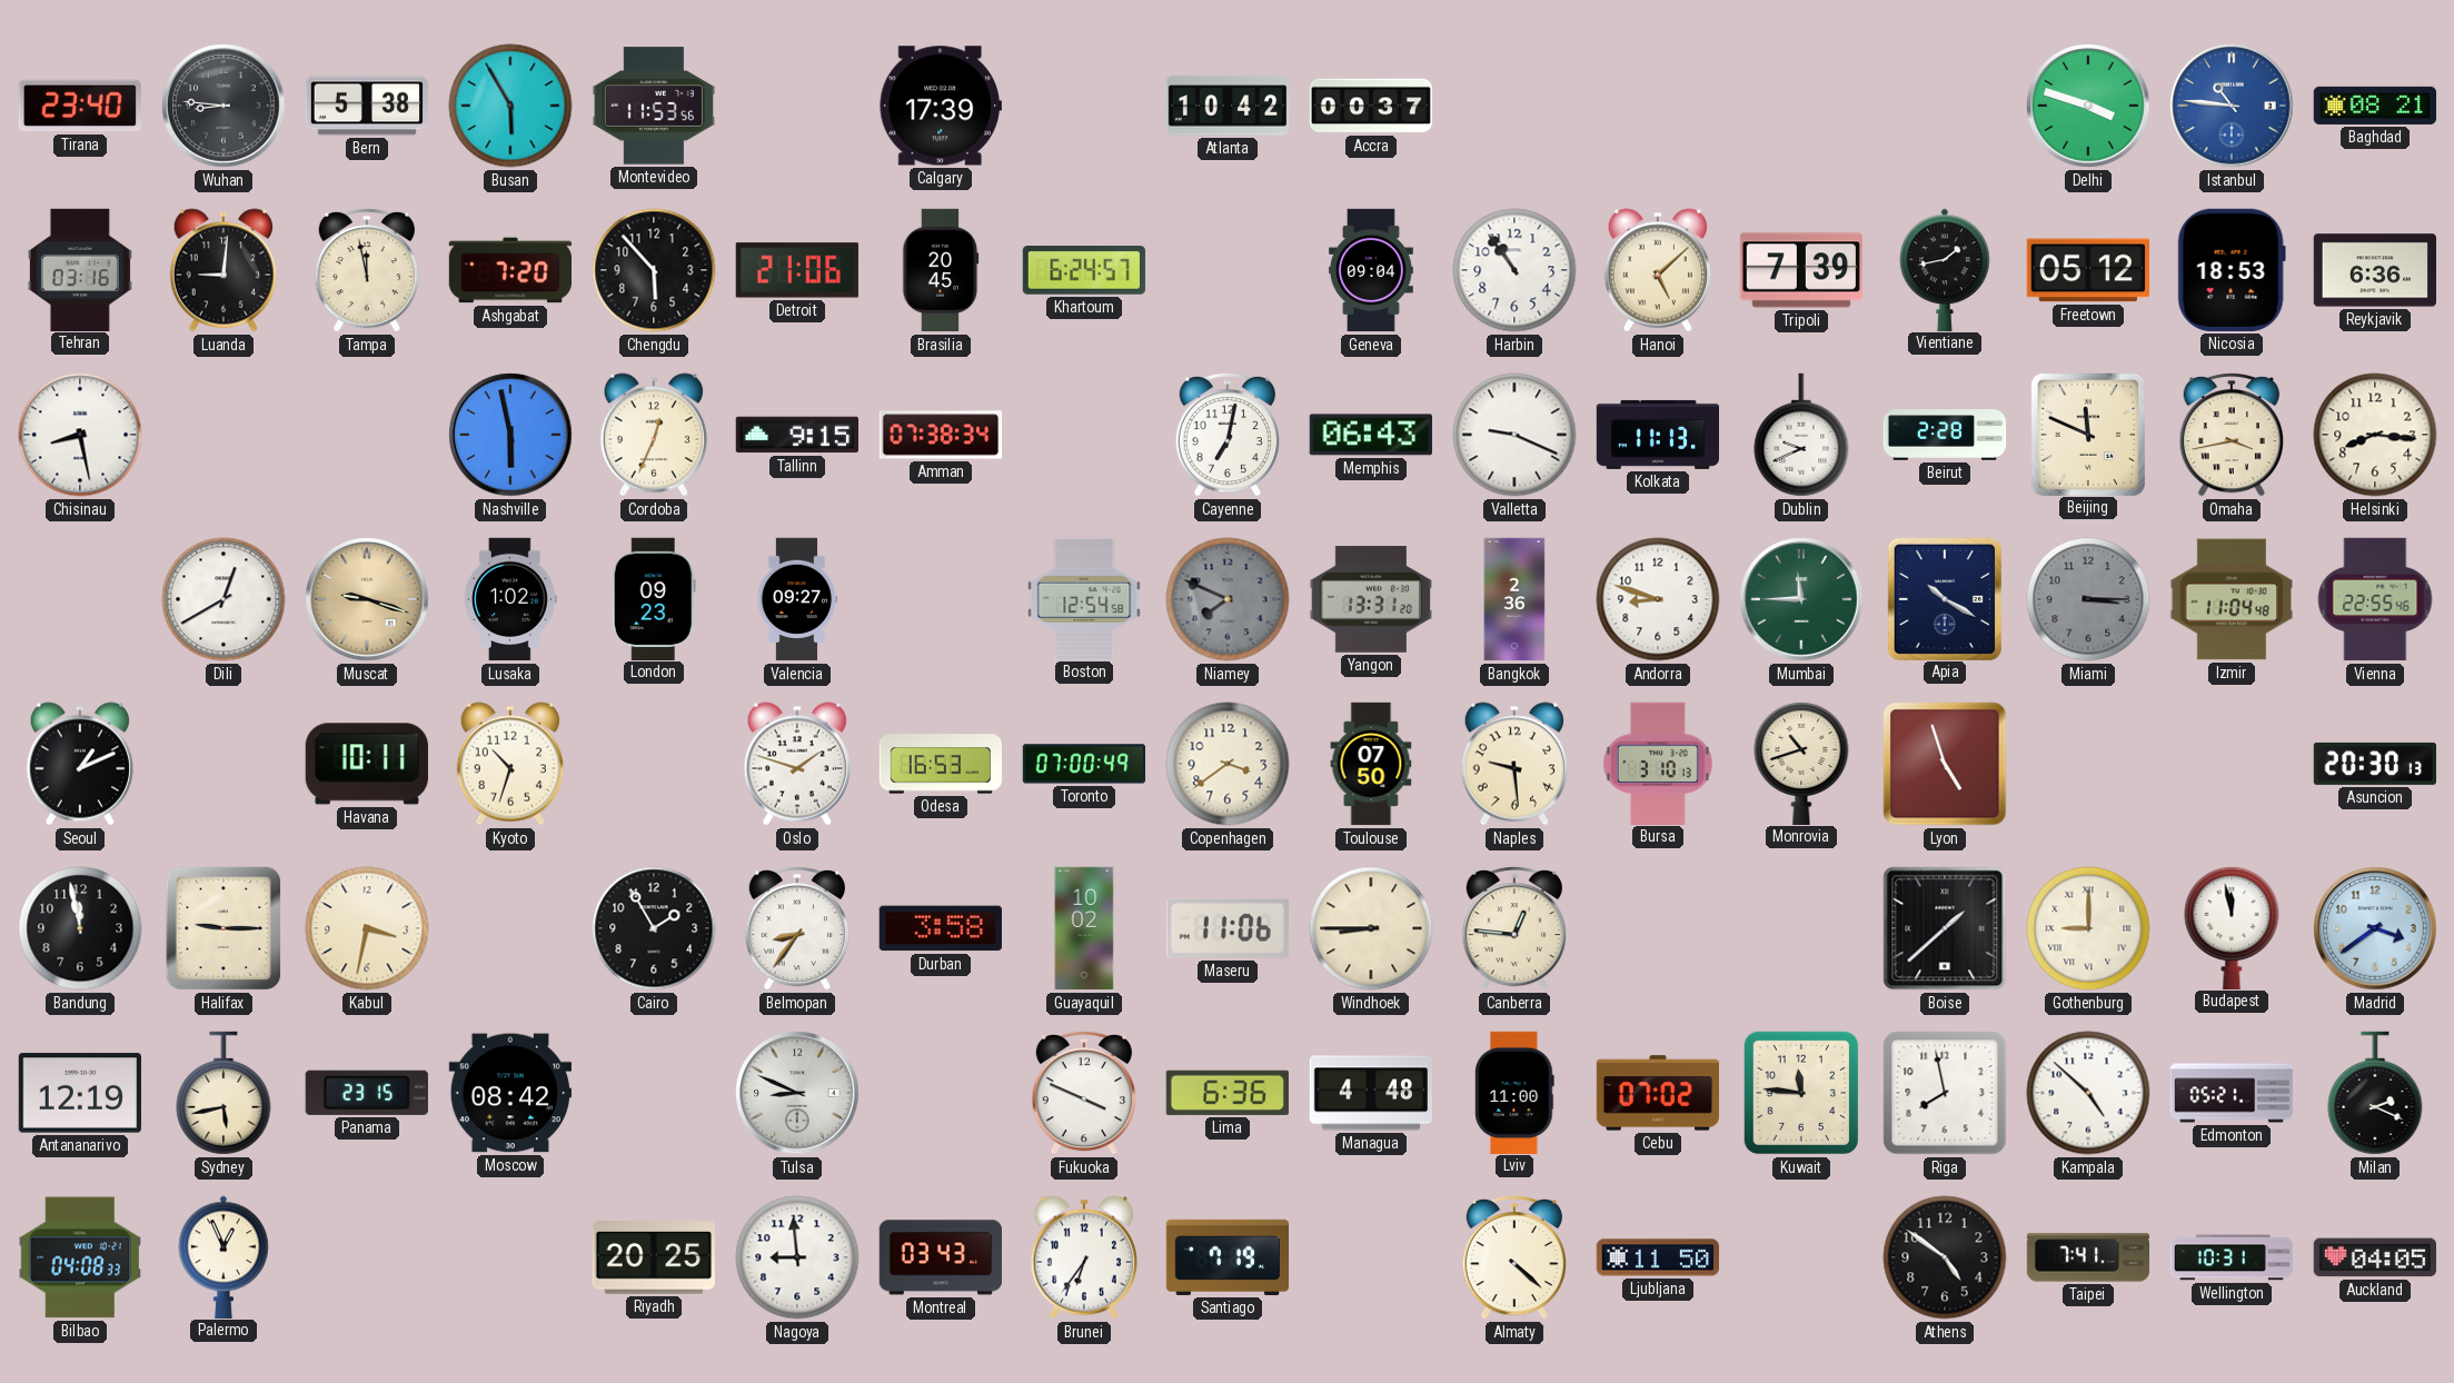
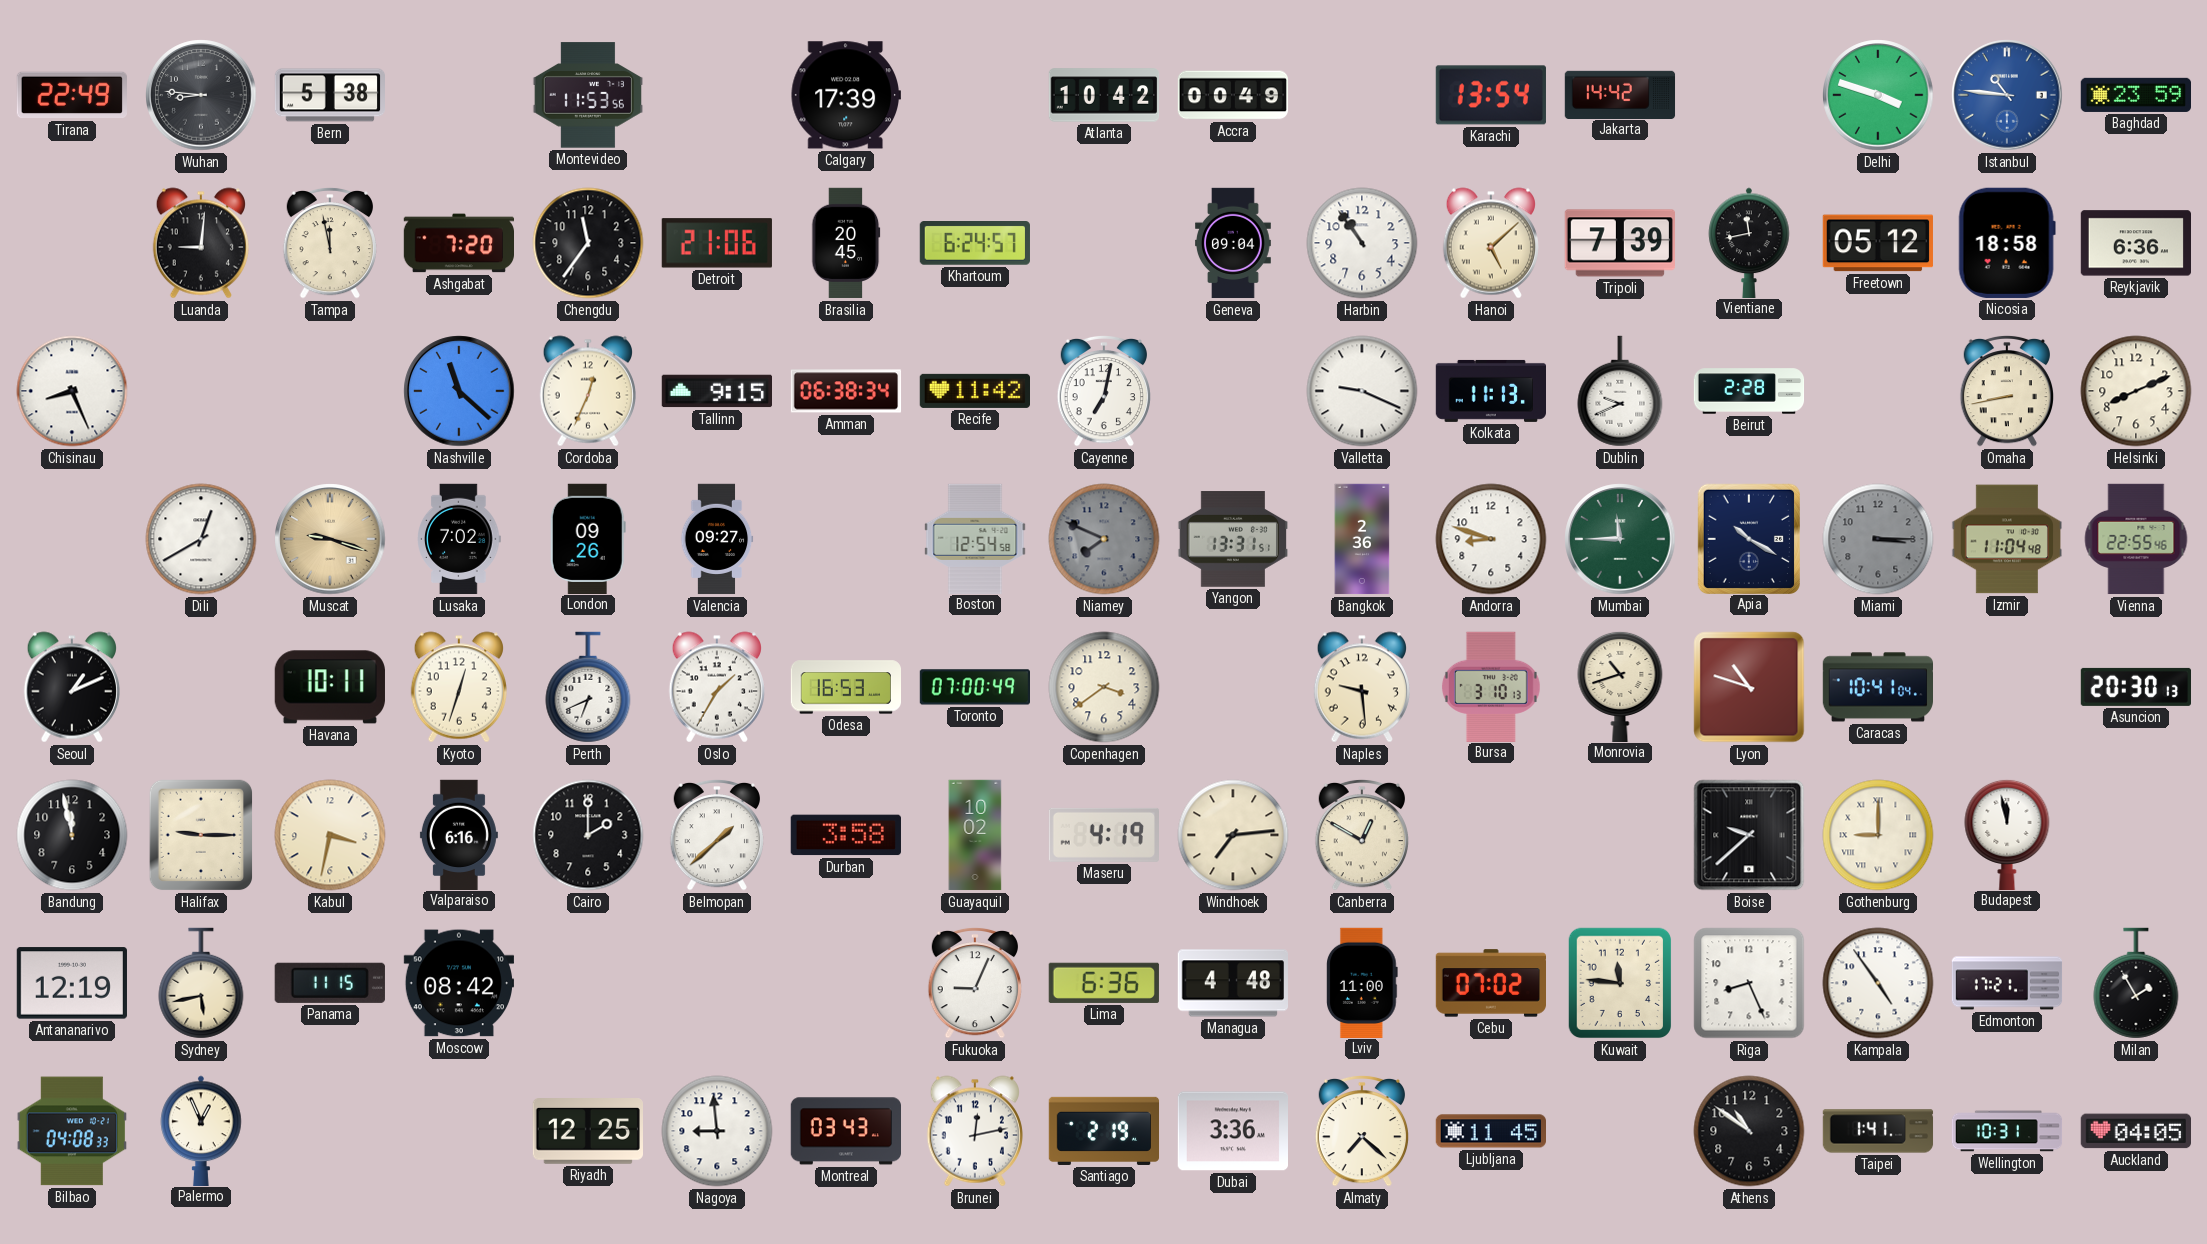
Tirana: 23:40 -> 22:49
Busan: 5:55 -> none
Accra: 00:37 -> 00:49
Karachi: none -> 13:54
Jakarta: none -> 14:42
Baghdad: 08:21 -> 23:59
Tehran: 03:16 -> none
Chengdu: 5:53 -> 11:36
Vientiane: 1:43 -> 11:43
Nicosia: 18:53 -> 18:58
Chisinau: 8:28 -> 8:26
Nashville: 5:58 -> 11:22
Amman: 07:38 -> 06:38
Recife: none -> 11:42
Memphis: 06:43 -> none
Beijing: 11:49 -> none
Omaha: 3:43 -> 8:43
Helsinki: 8:16 -> 8:11
Lusaka: 1:02 -> 7:02
London: 09:23 -> 09:26
Yangon: 13:31:20 -> 13:31:51
Kyoto: 10:33 -> 12:33
Perth: none -> 6:41
Oslo: 1:48 -> 1:35
Toulouse: 07:50 -> none
Lyon: 4:57 -> 10:48
Caracas: none -> 10:41
Valparaiso: none -> 6:16
Cairo: 1:55 -> 2:00
Belmopan: 8:36 -> 1:38
Maseru: 11:06 -> 4:19
Windhoek: 8:45 -> 7:14
Canberra: 12:46 -> 12:50
Boise: 1:38 -> 9:38
Madrid: 3:39 -> none
Panama: 23:15 -> 11:15
Tulsa: 8:49 -> none
Fukuoka: 3:49 -> 9:04
Riga: 7:58 -> 8:26
Kampala: 4:52 -> 4:54
Edmonton: 05:21 -> 17:21
Milan: 2:19 -> 1:55
Riyadh: 20:25 -> 12:25
Brunei: 6:36 -> 12:13
Santiago: 7:19 -> 2:19
Dubai: none -> 3:36
Almaty: 4:22 -> 7:22
Ljubljana: 11:50 -> 11:45
Athens: 4:51 -> 10:51
Taipei: 7:41 -> 1:41
